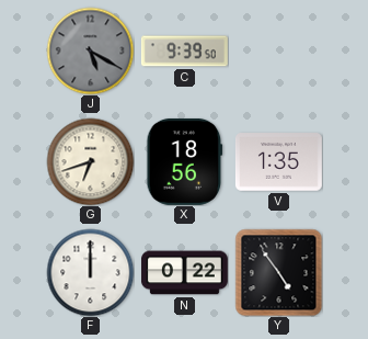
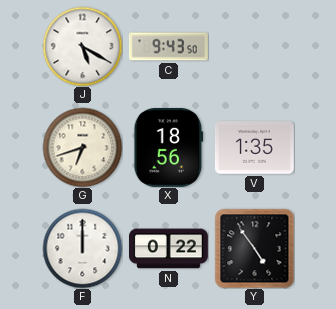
J dial: grey -> white
C: 9:39 -> 9:43
